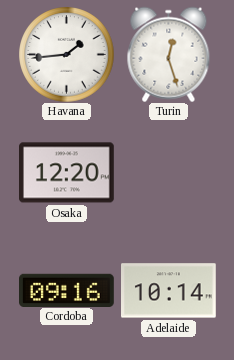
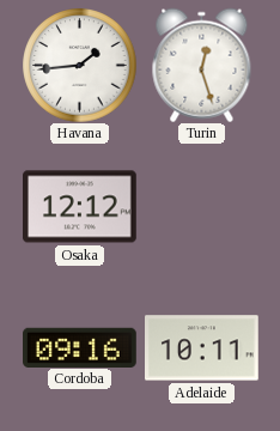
Osaka: 12:20 -> 12:12
Adelaide: 10:14 -> 10:11
